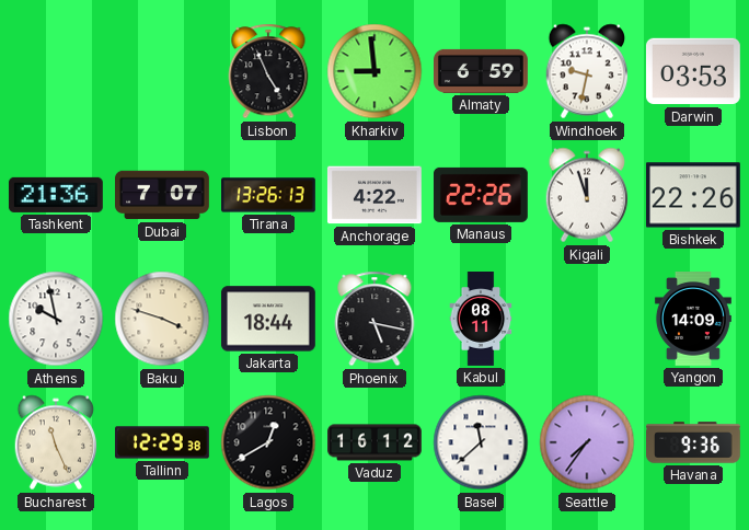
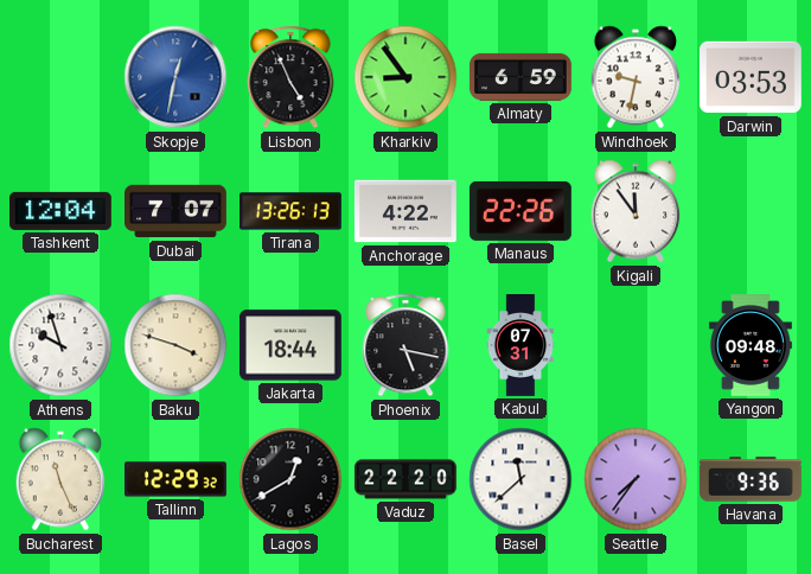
Skopje: none -> 12:32
Kharkiv: 8:59 -> 8:54
Tashkent: 21:36 -> 12:04
Kigali: 11:57 -> 11:54
Bishkek: 22:26 -> none
Athens: 9:58 -> 9:57
Kabul: 08:11 -> 07:31
Yangon: 14:09 -> 09:48
Tallinn: 12:29:38 -> 12:29:32
Vaduz: 16:12 -> 22:20
